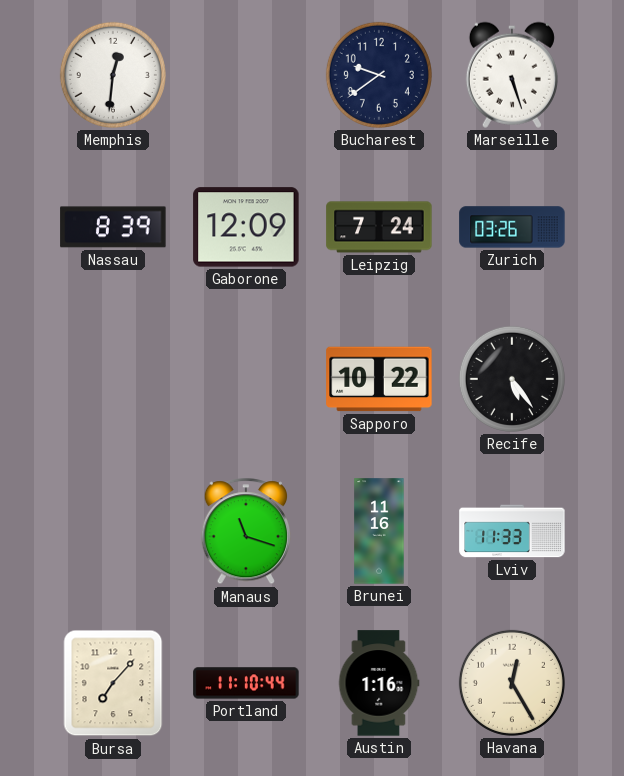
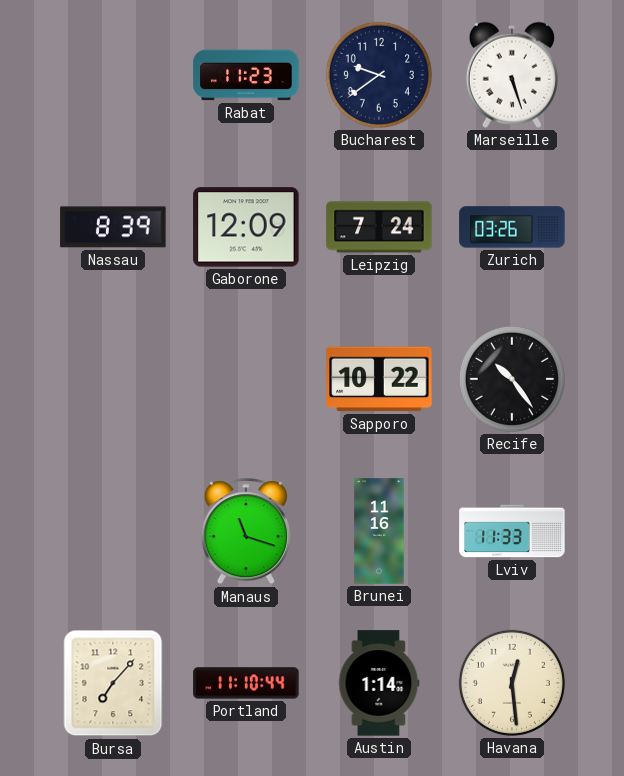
Memphis: 12:31 -> none
Rabat: none -> 11:23
Recife: 5:24 -> 10:24
Austin: 1:16 -> 1:14
Havana: 12:25 -> 12:29
